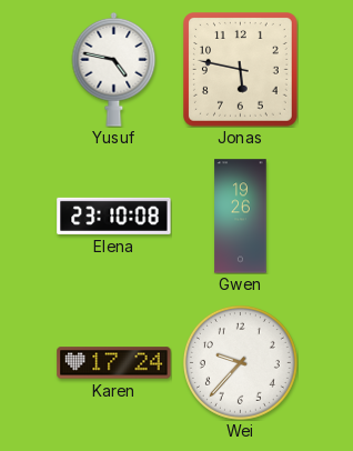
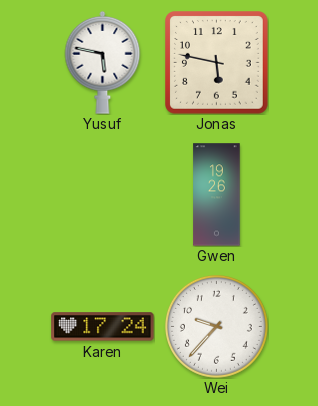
Yusuf: 4:47 -> 5:47
Elena: 23:10 -> none
